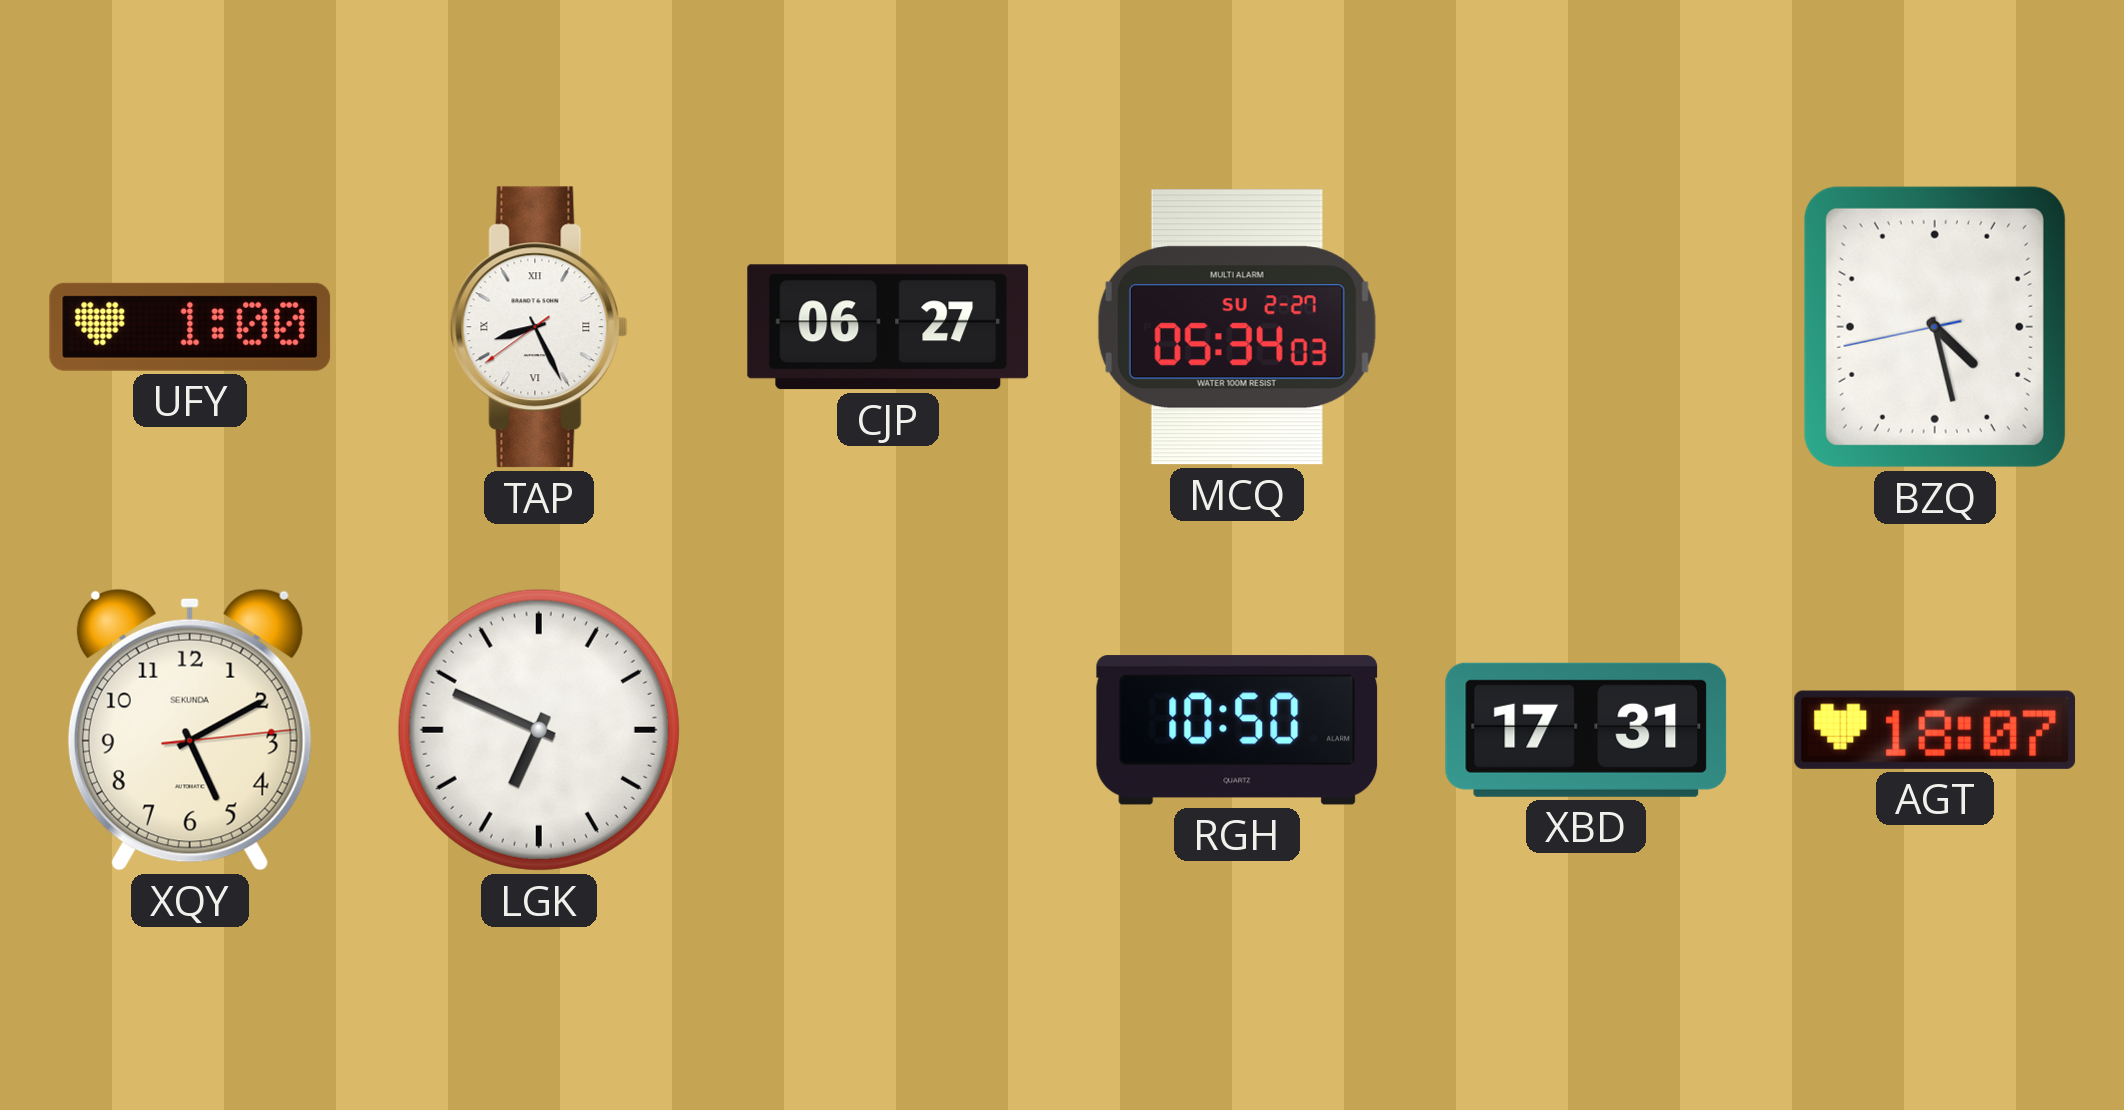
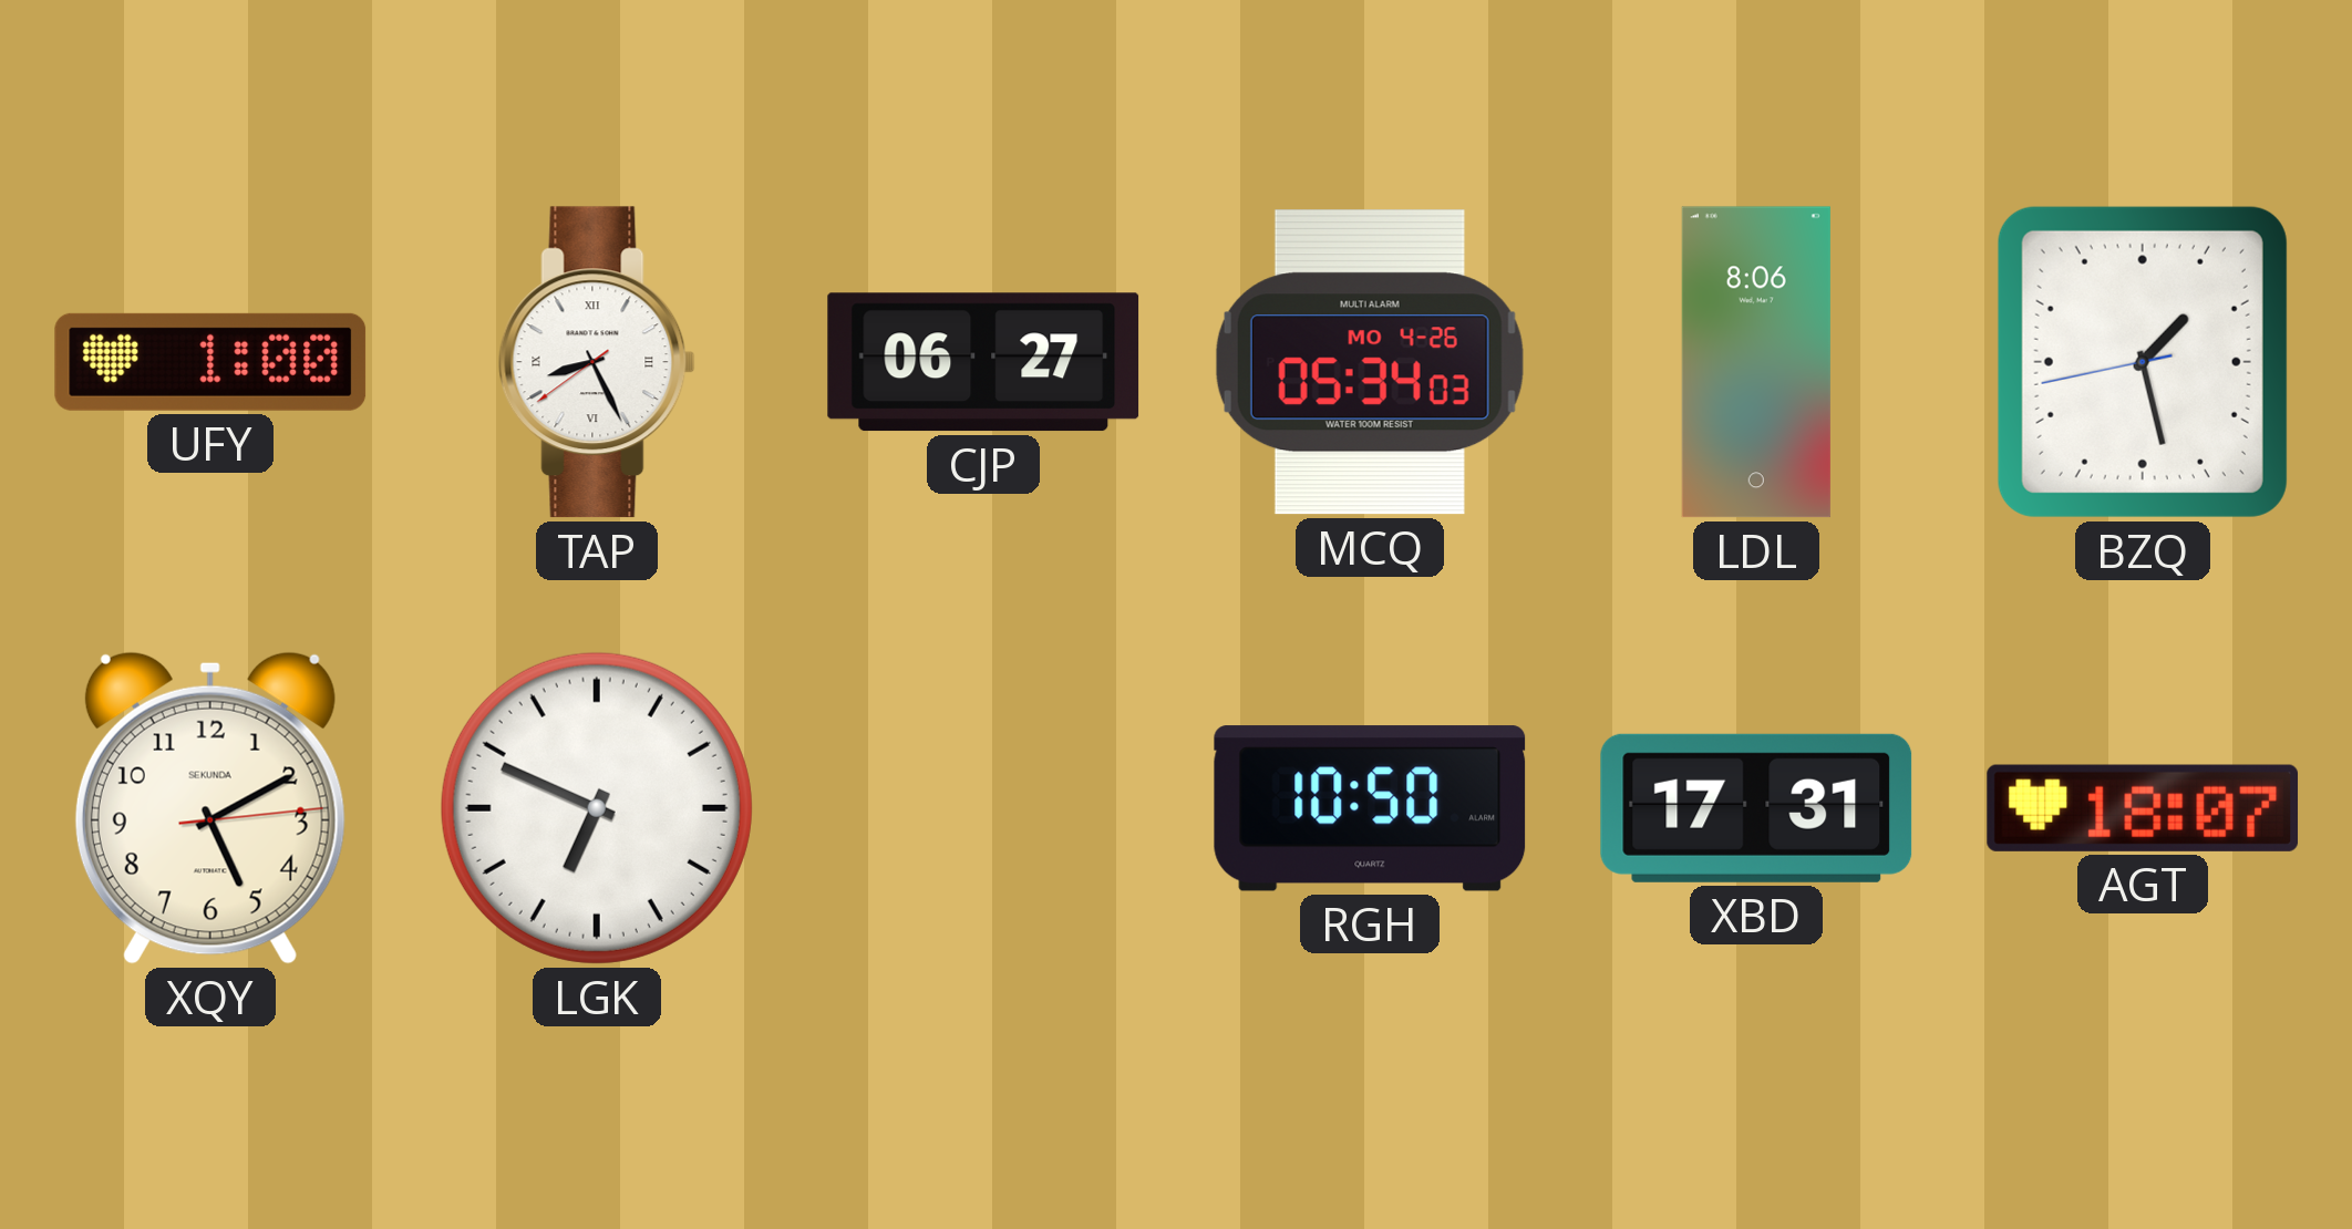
MCQ date: SU 2-27 -> MO 4-26
LDL: none -> 8:06
BZQ: 4:27 -> 1:27
